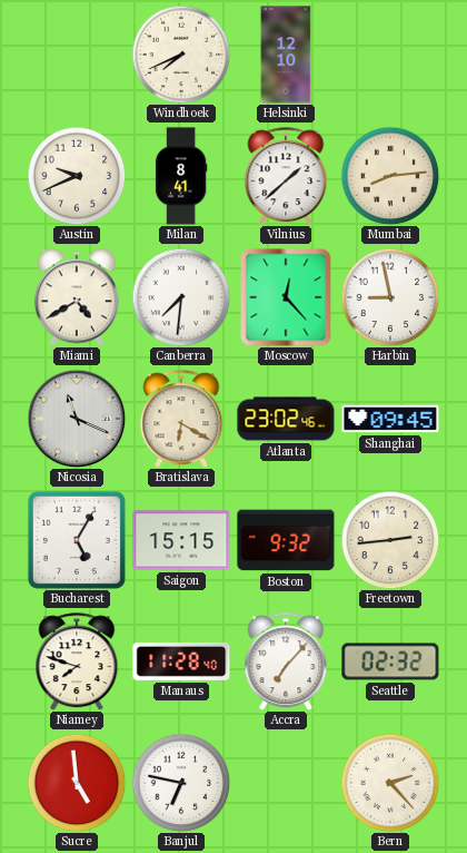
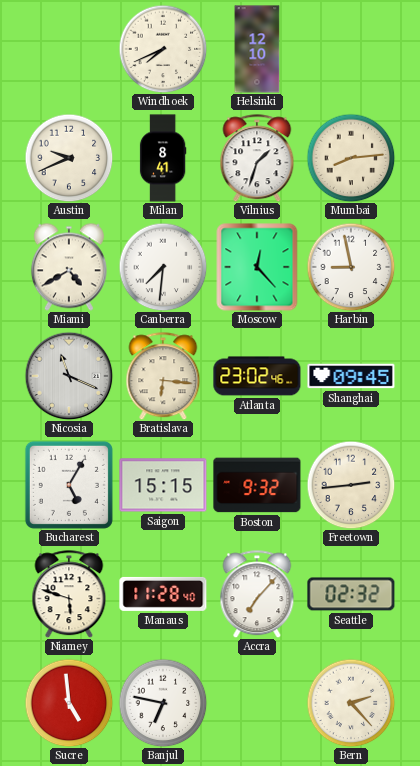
Vilnius: 1:38 -> 1:33
Bratislava: 6:20 -> 6:16
Niamey: 7:48 -> 5:48
